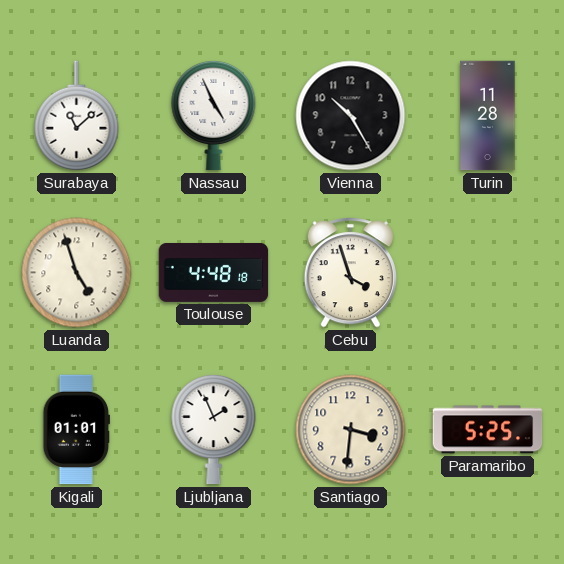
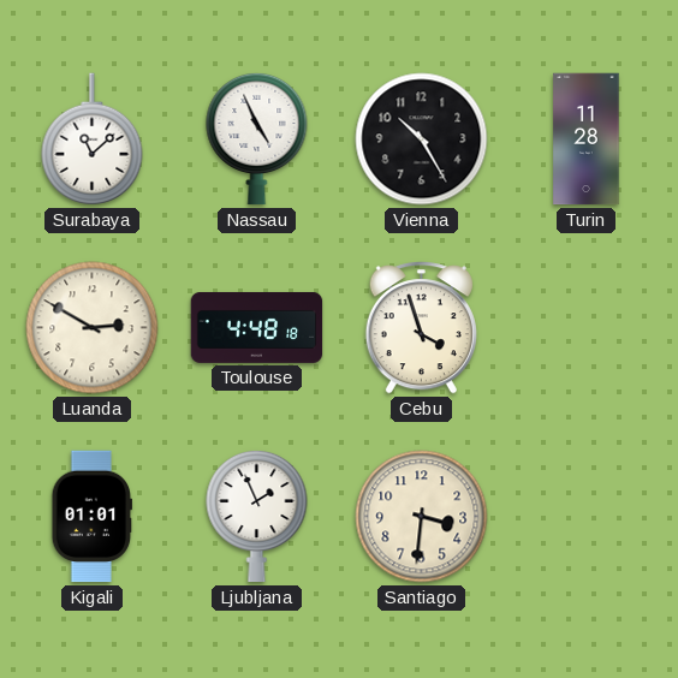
Luanda: 4:57 -> 2:50
Paramaribo: 5:25 -> none
